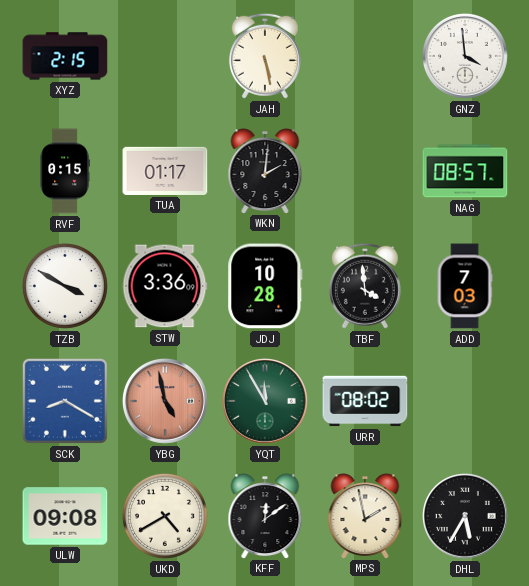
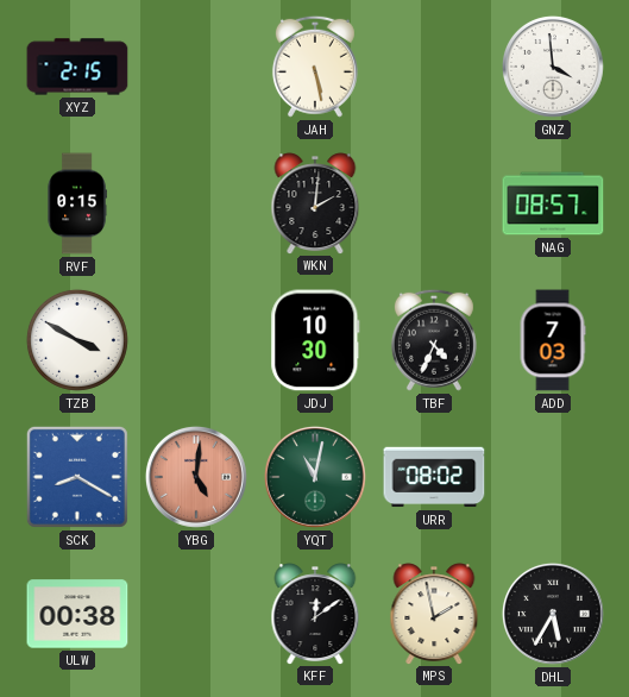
TUA: 01:17 -> none
STW: 3:36 -> none
JDJ: 10:28 -> 10:30
TBF: 3:59 -> 4:34
YBG: 4:58 -> 5:01
YQT: 11:55 -> 11:02
ULW: 09:08 -> 00:38
UKD: 4:40 -> none
